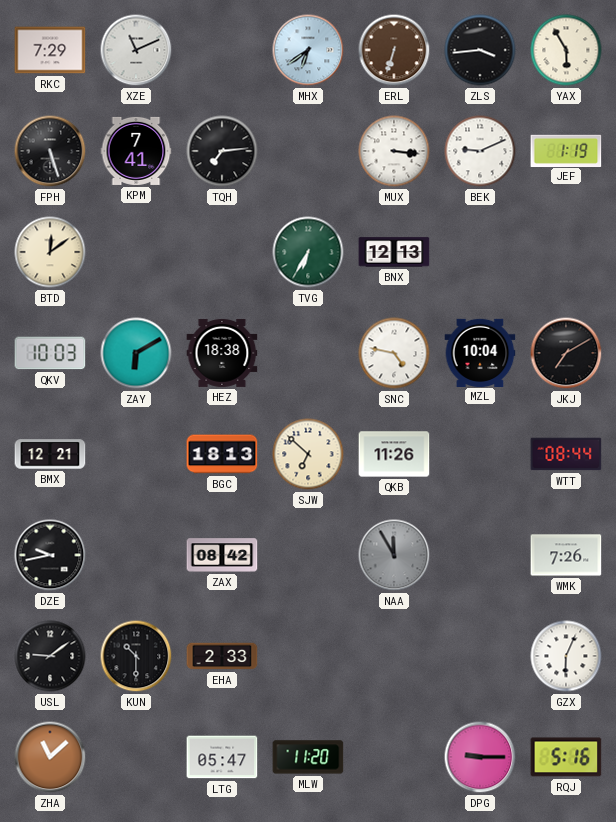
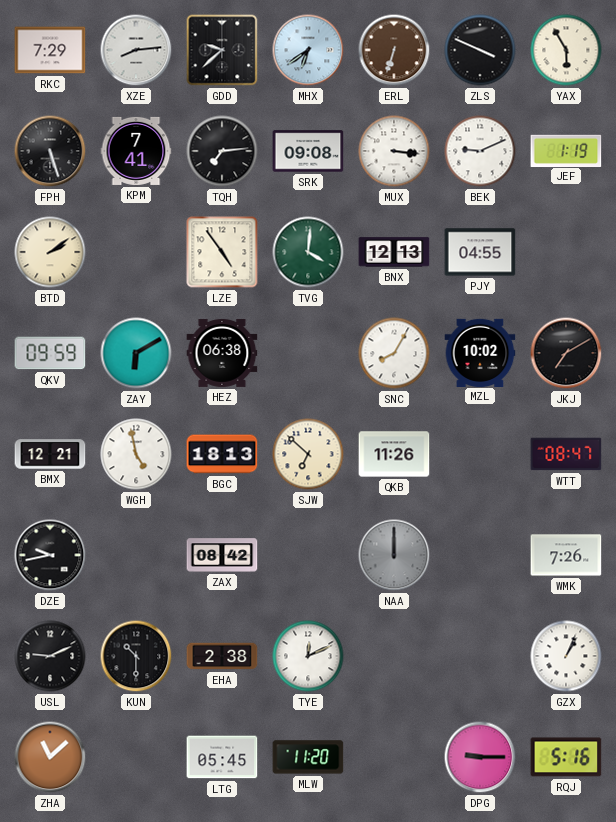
XZE: 11:11 -> 8:14
GDD: none -> 9:38
ZLS: 3:44 -> 3:49
SRK: none -> 09:08
BTD: 12:09 -> 2:09
LZE: none -> 4:54
TVG: 6:35 -> 4:01
PJY: none -> 04:55
QKV: 10:03 -> 09:59
HEZ: 18:38 -> 06:38
SNC: 4:47 -> 8:05
MZL: 10:04 -> 10:02
WGH: none -> 4:58
WTT: 08:44 -> 08:47
NAA: 11:55 -> 12:00
USL: 9:09 -> 9:11
EHA: 2:33 -> 2:38
TYE: none -> 12:11
GZX: 6:04 -> 1:04
LTG: 05:47 -> 05:45
